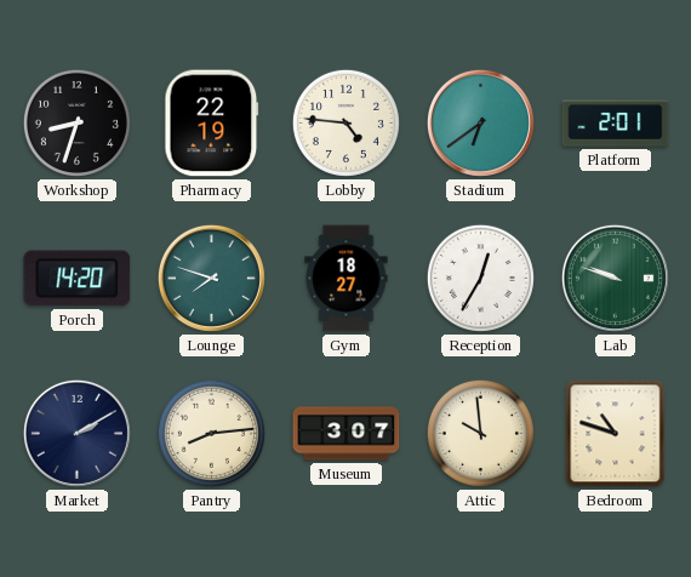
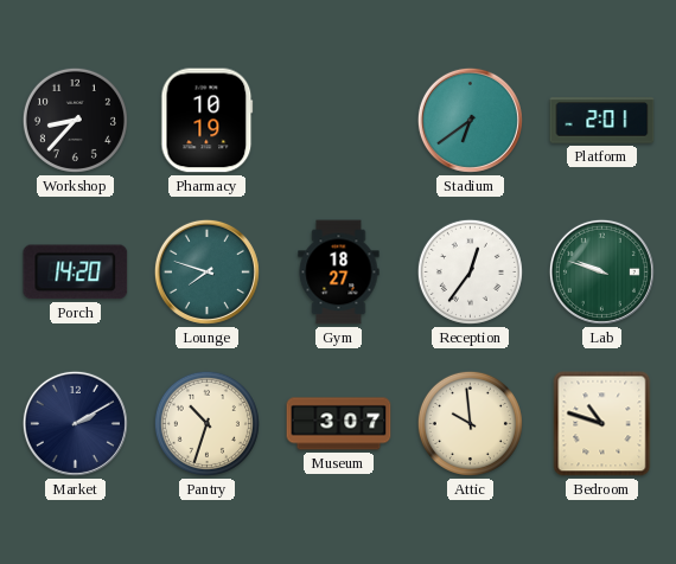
Workshop: 8:33 -> 8:37
Pharmacy: 22:19 -> 10:19
Lobby: 4:46 -> none
Reception: 12:35 -> 12:36
Pantry: 8:14 -> 10:33
